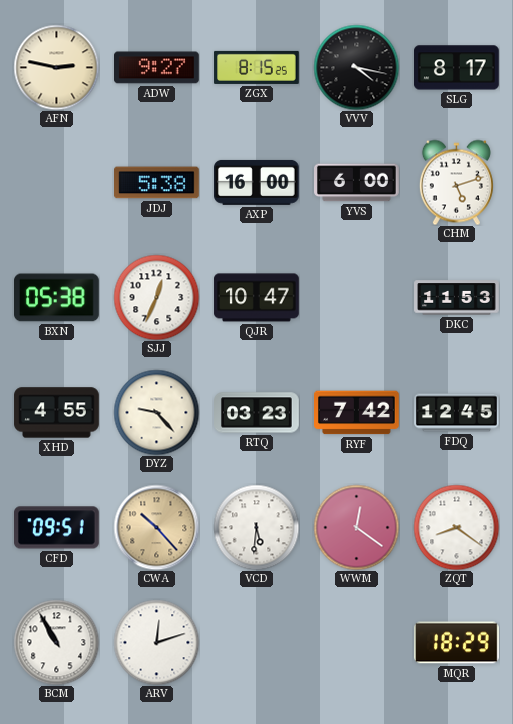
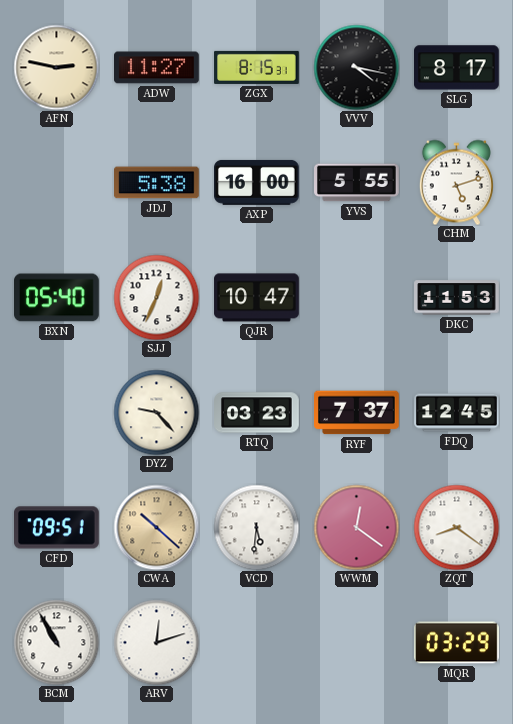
ADW: 9:27 -> 11:27
ZGX: 8:15:25 -> 8:15:31
YVS: 6:00 -> 5:55
BXN: 05:38 -> 05:40
XHD: 4:55 -> none
RYF: 7:42 -> 7:37
CWA: 10:23 -> 10:22
MQR: 18:29 -> 03:29
